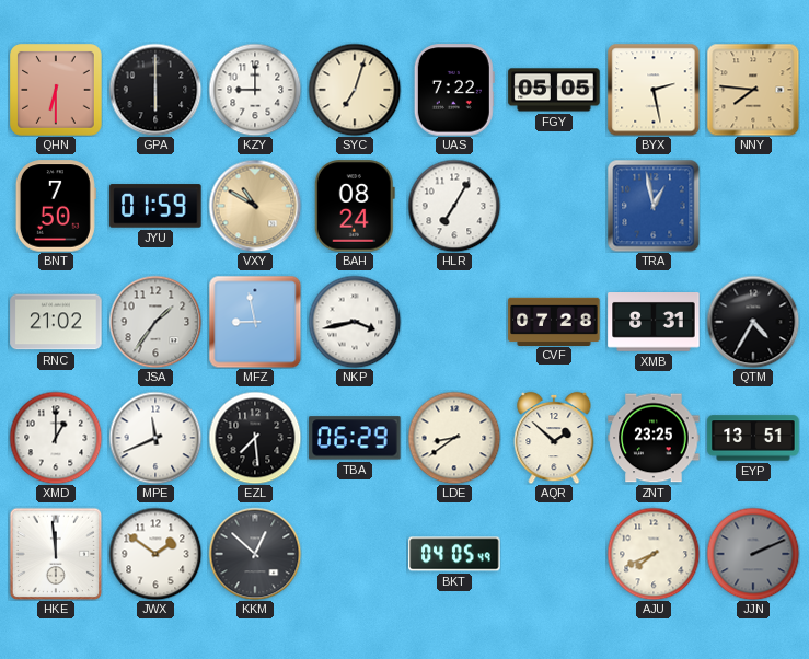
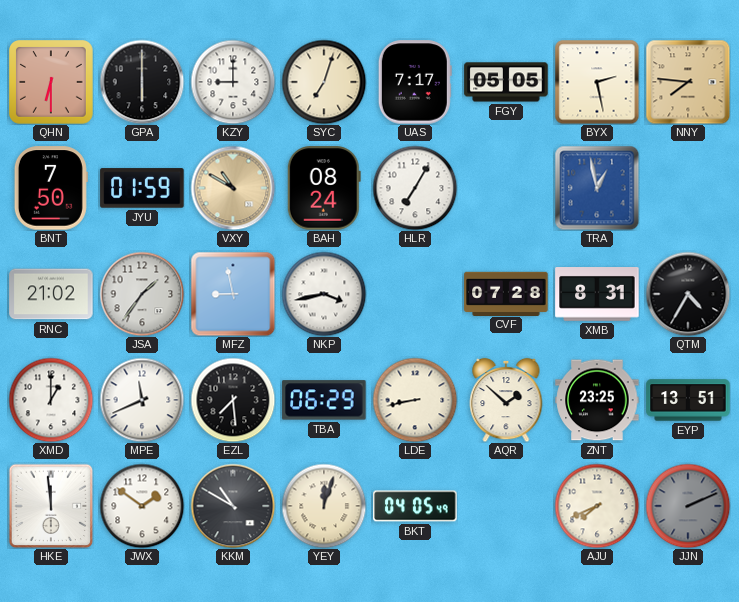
UAS: 7:22 -> 7:17
LDE: 8:39 -> 8:43
KKM: 12:52 -> 10:50
YEY: none -> 12:03
